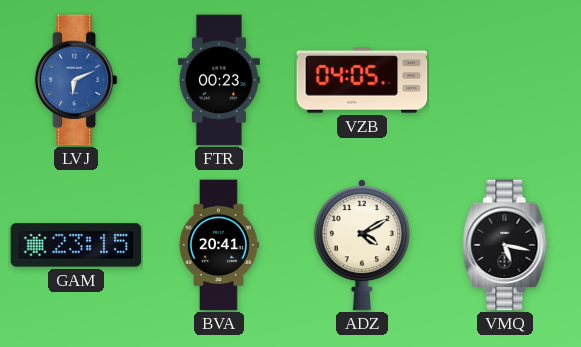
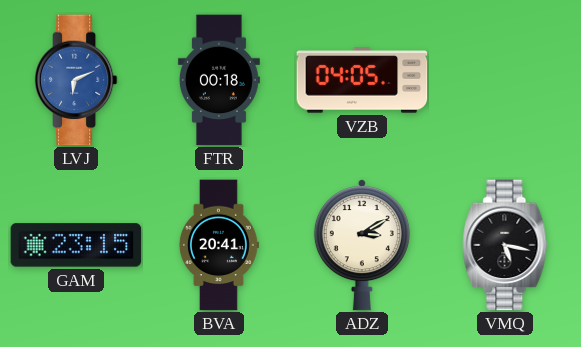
FTR: 00:23 -> 00:18
ADZ: 4:10 -> 3:10
